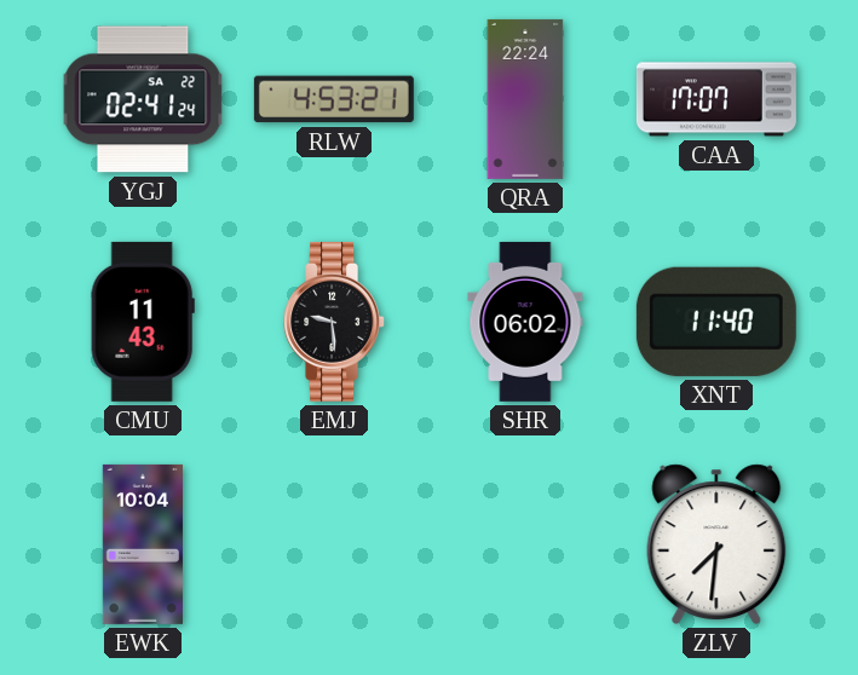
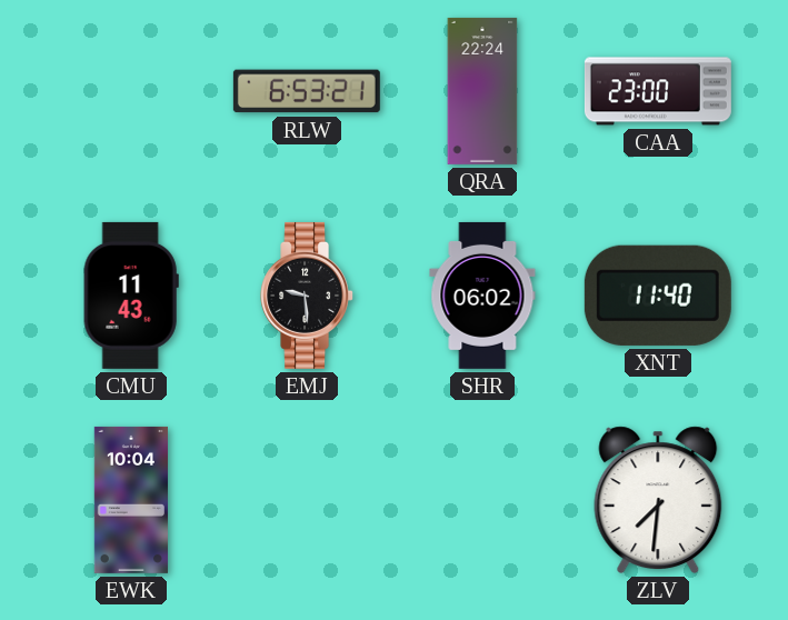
YGJ: 02:41 -> none
RLW: 4:53 -> 6:53
CAA: 17:07 -> 23:00
